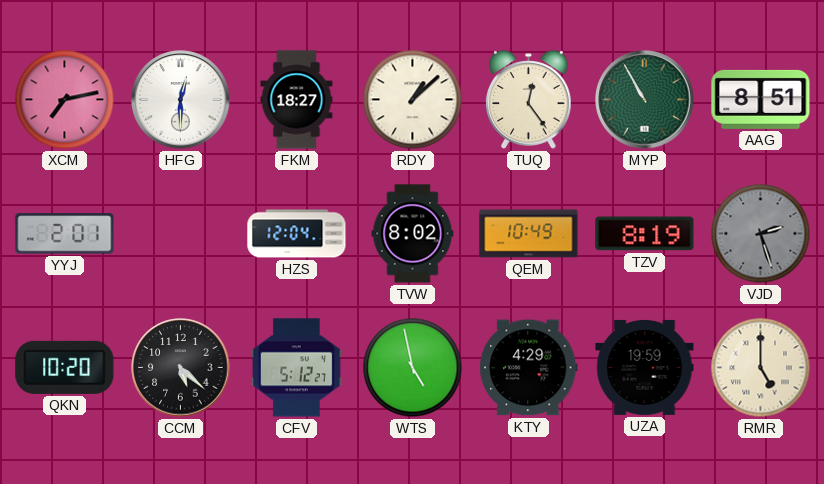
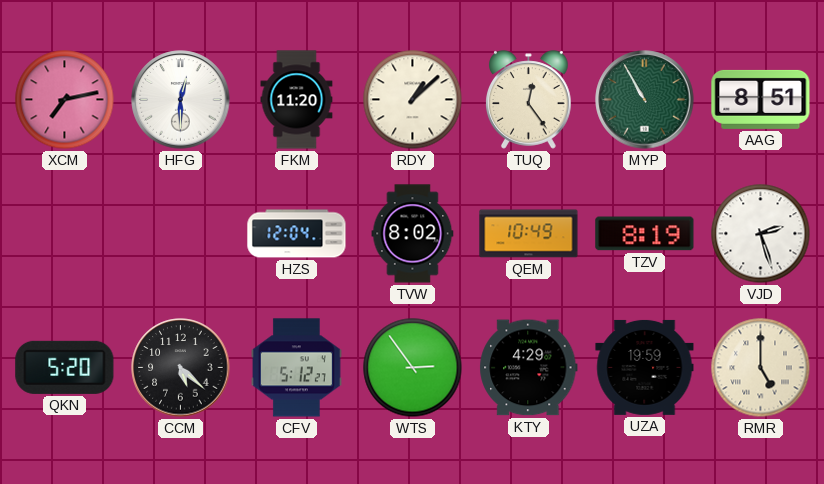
FKM: 18:27 -> 11:20
YYJ: 2:01 -> none
VJD dial: grey -> white
QKN: 10:20 -> 5:20
WTS: 4:58 -> 2:54
